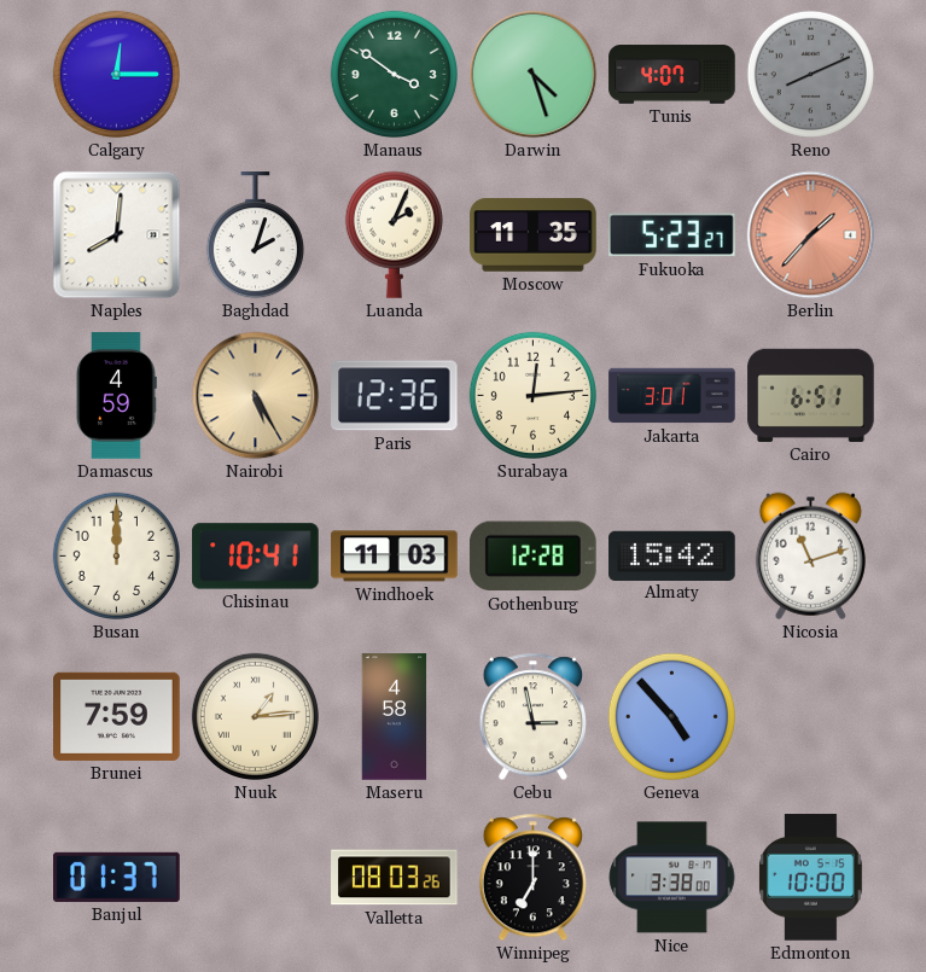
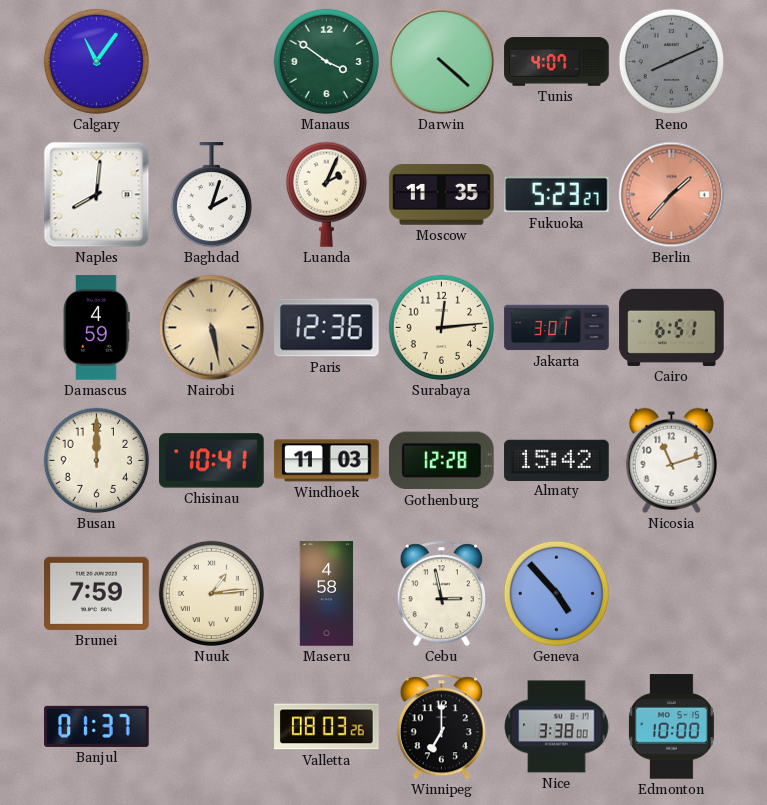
Calgary: 12:15 -> 11:06
Darwin: 4:27 -> 4:22
Nairobi: 5:25 -> 5:28
